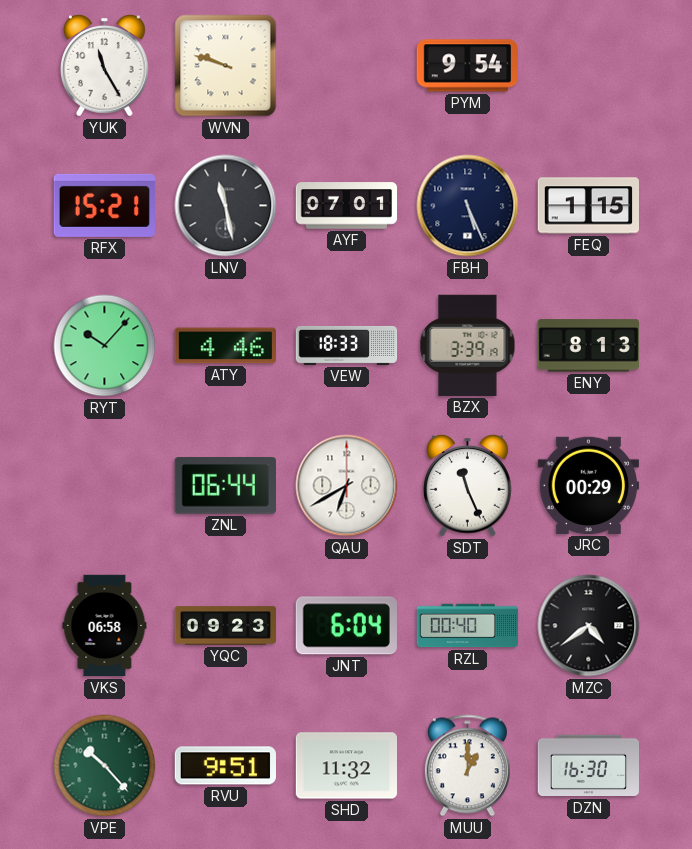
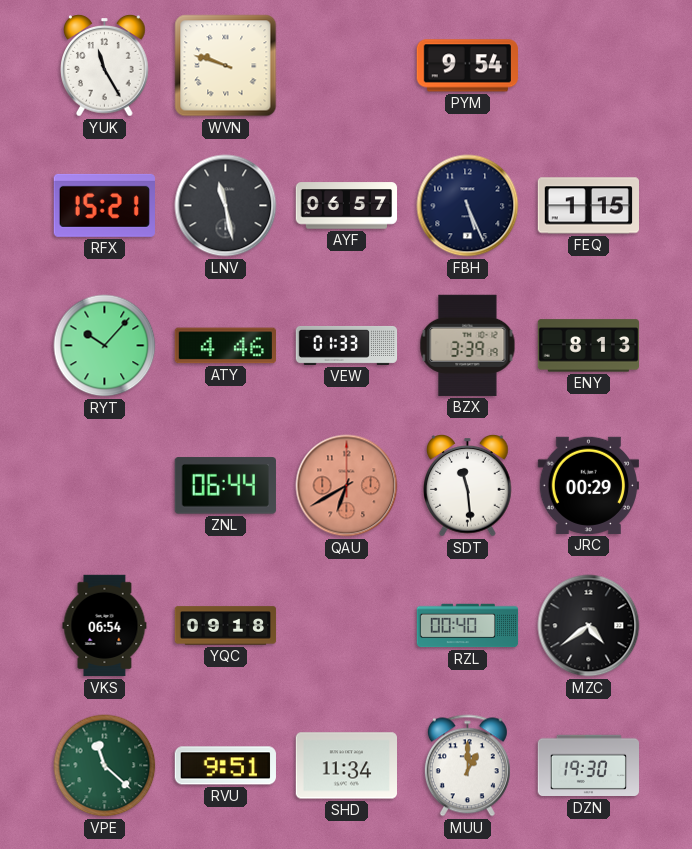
AYF: 07:01 -> 06:57
VEW: 18:33 -> 01:33
QAU dial: white -> salmon
SDT: 11:26 -> 11:29
VKS: 06:58 -> 06:54
YQC: 09:23 -> 09:18
JNT: 6:04 -> none
VPE: 10:23 -> 11:22
SHD: 11:32 -> 11:34
DZN: 16:30 -> 19:30
